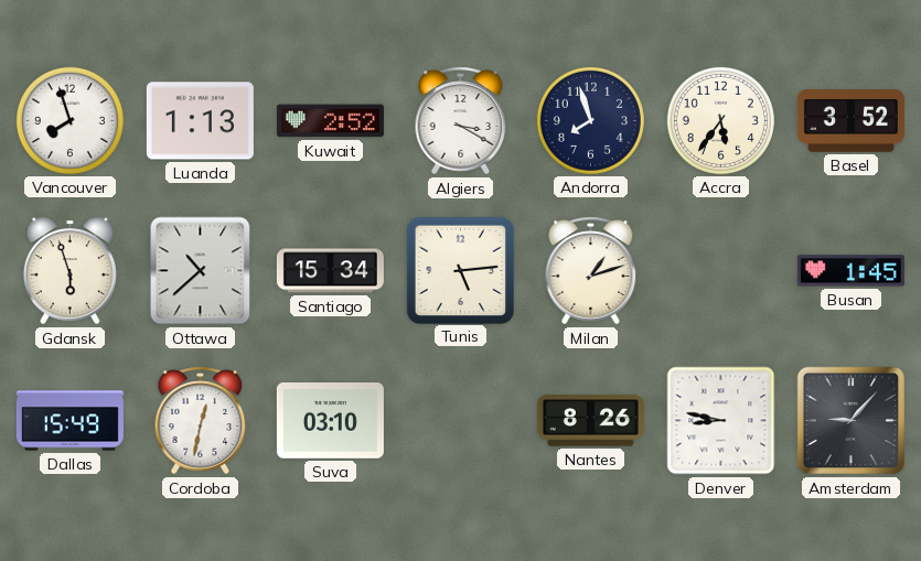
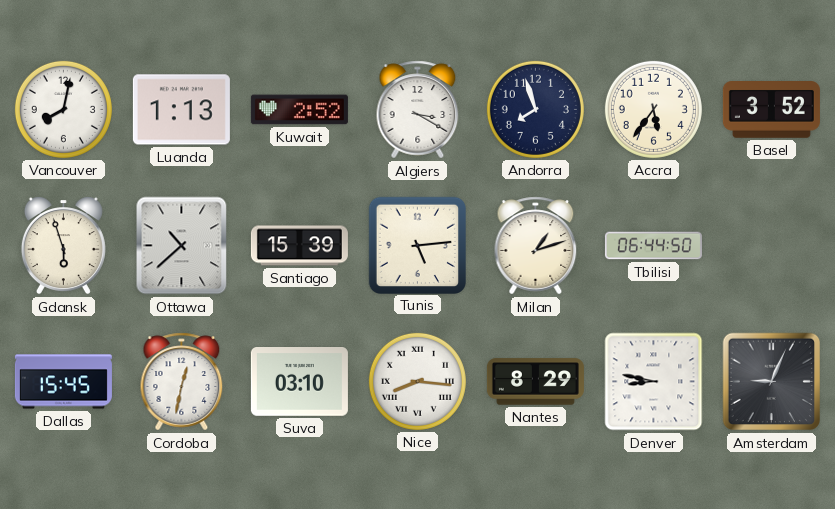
Vancouver: 7:57 -> 8:02
Santiago: 15:34 -> 15:39
Tbilisi: none -> 06:44
Busan: 1:45 -> none
Dallas: 15:49 -> 15:45
Nice: none -> 8:16
Nantes: 8:26 -> 8:29
Amsterdam: 9:07 -> 9:04
